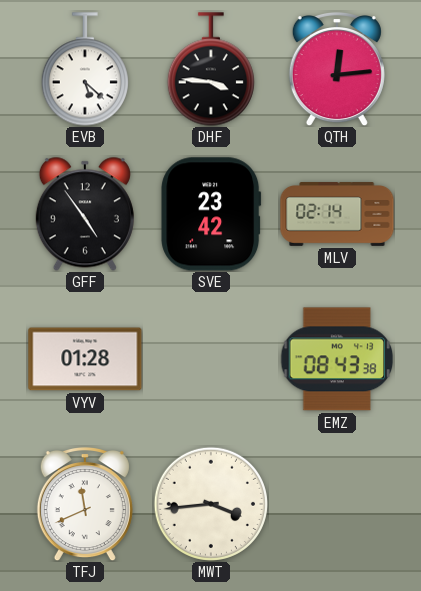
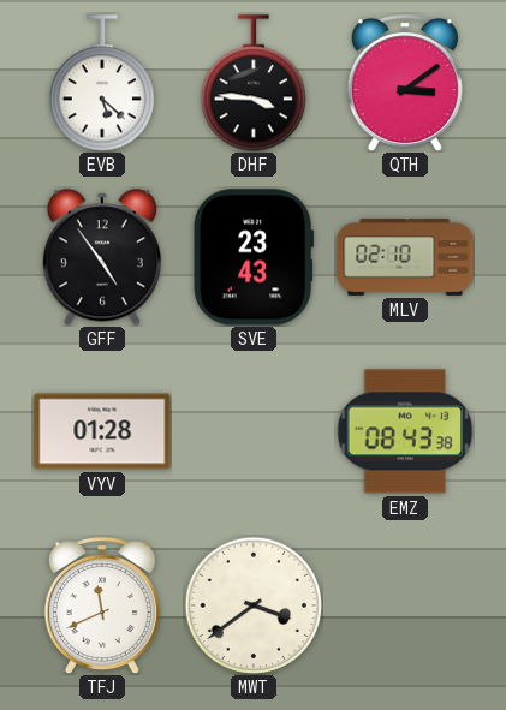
QTH: 12:14 -> 3:09
SVE: 23:42 -> 23:43
MLV: 02:14 -> 02:10
MWT: 3:44 -> 3:39
